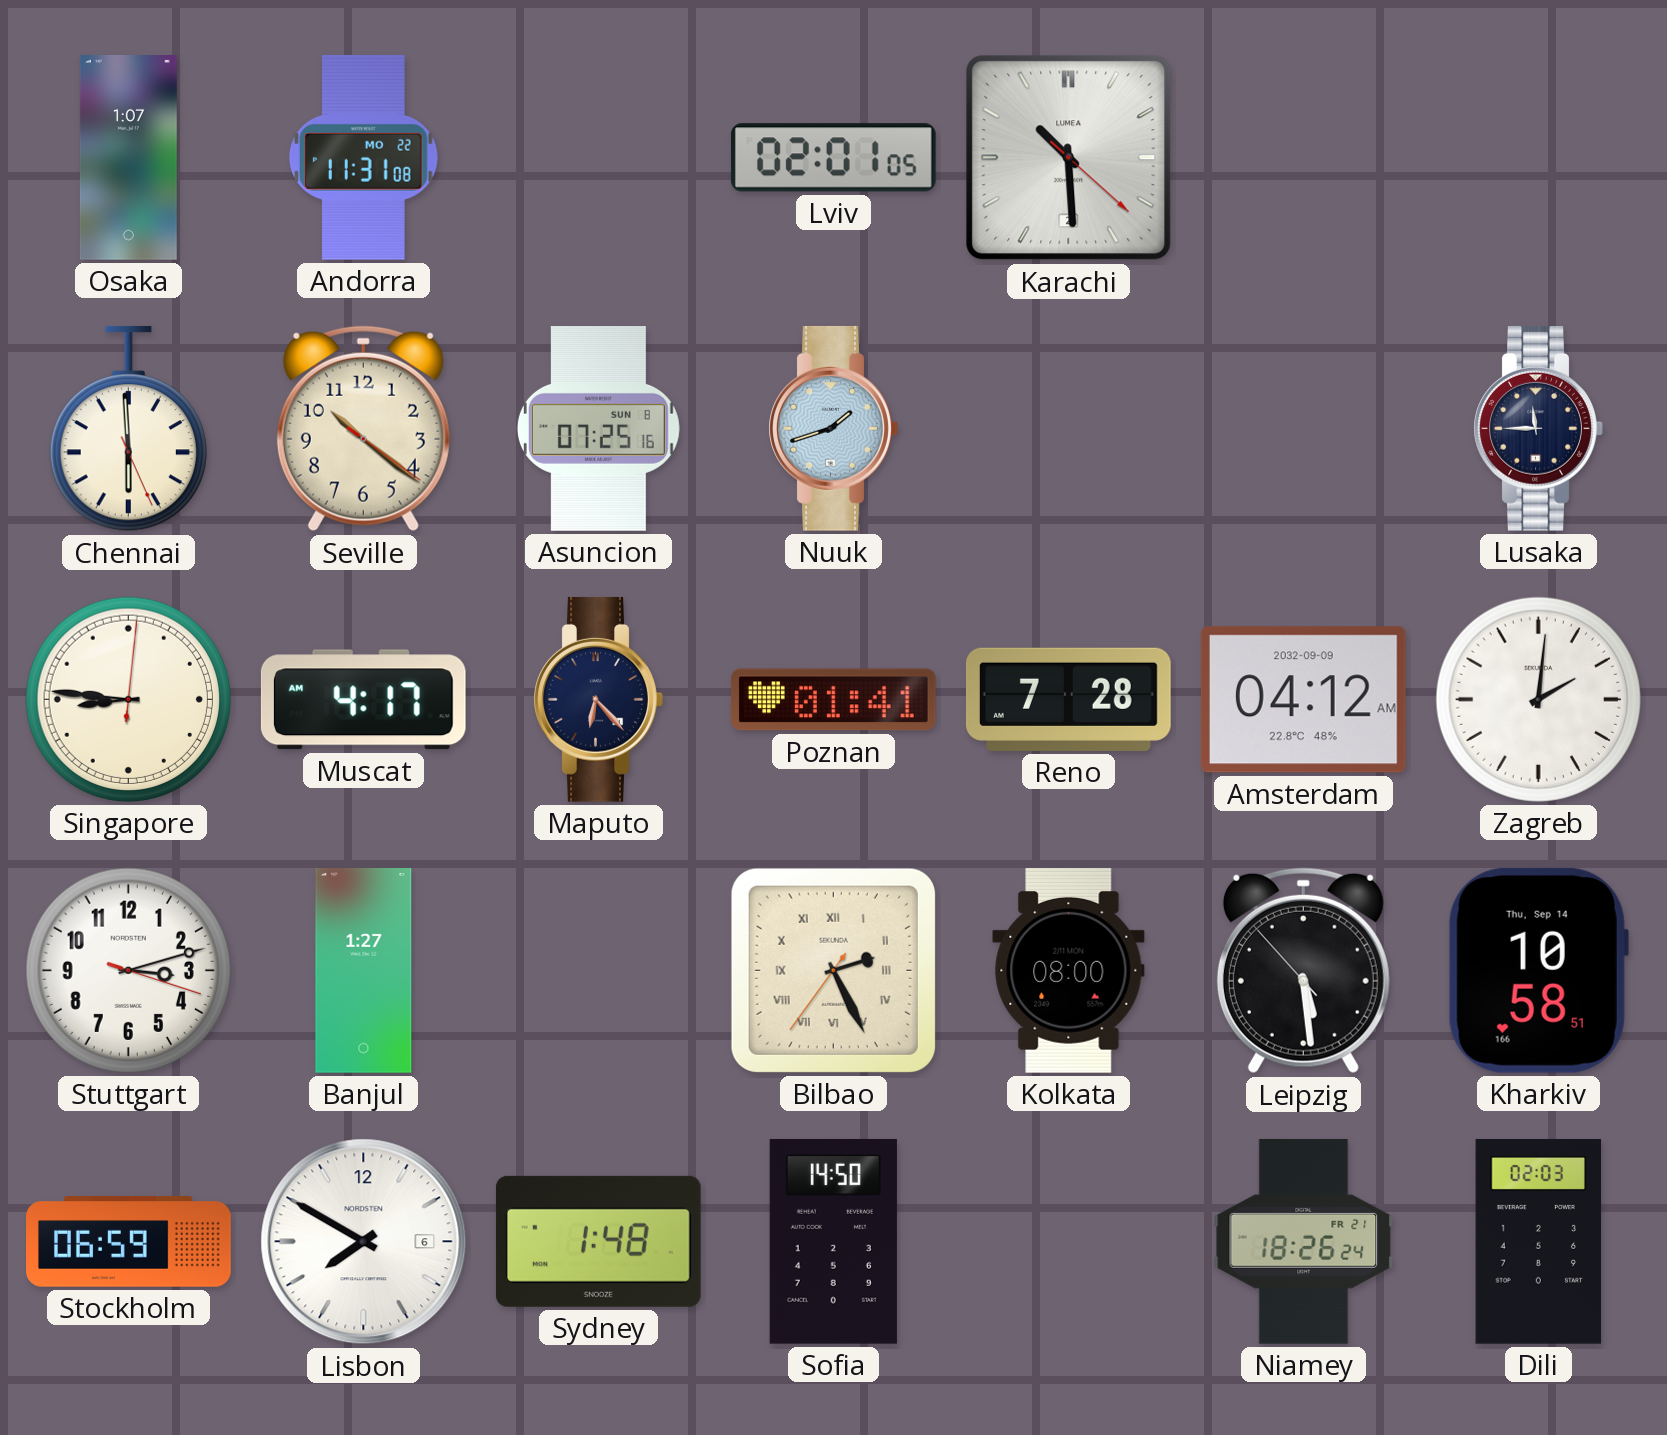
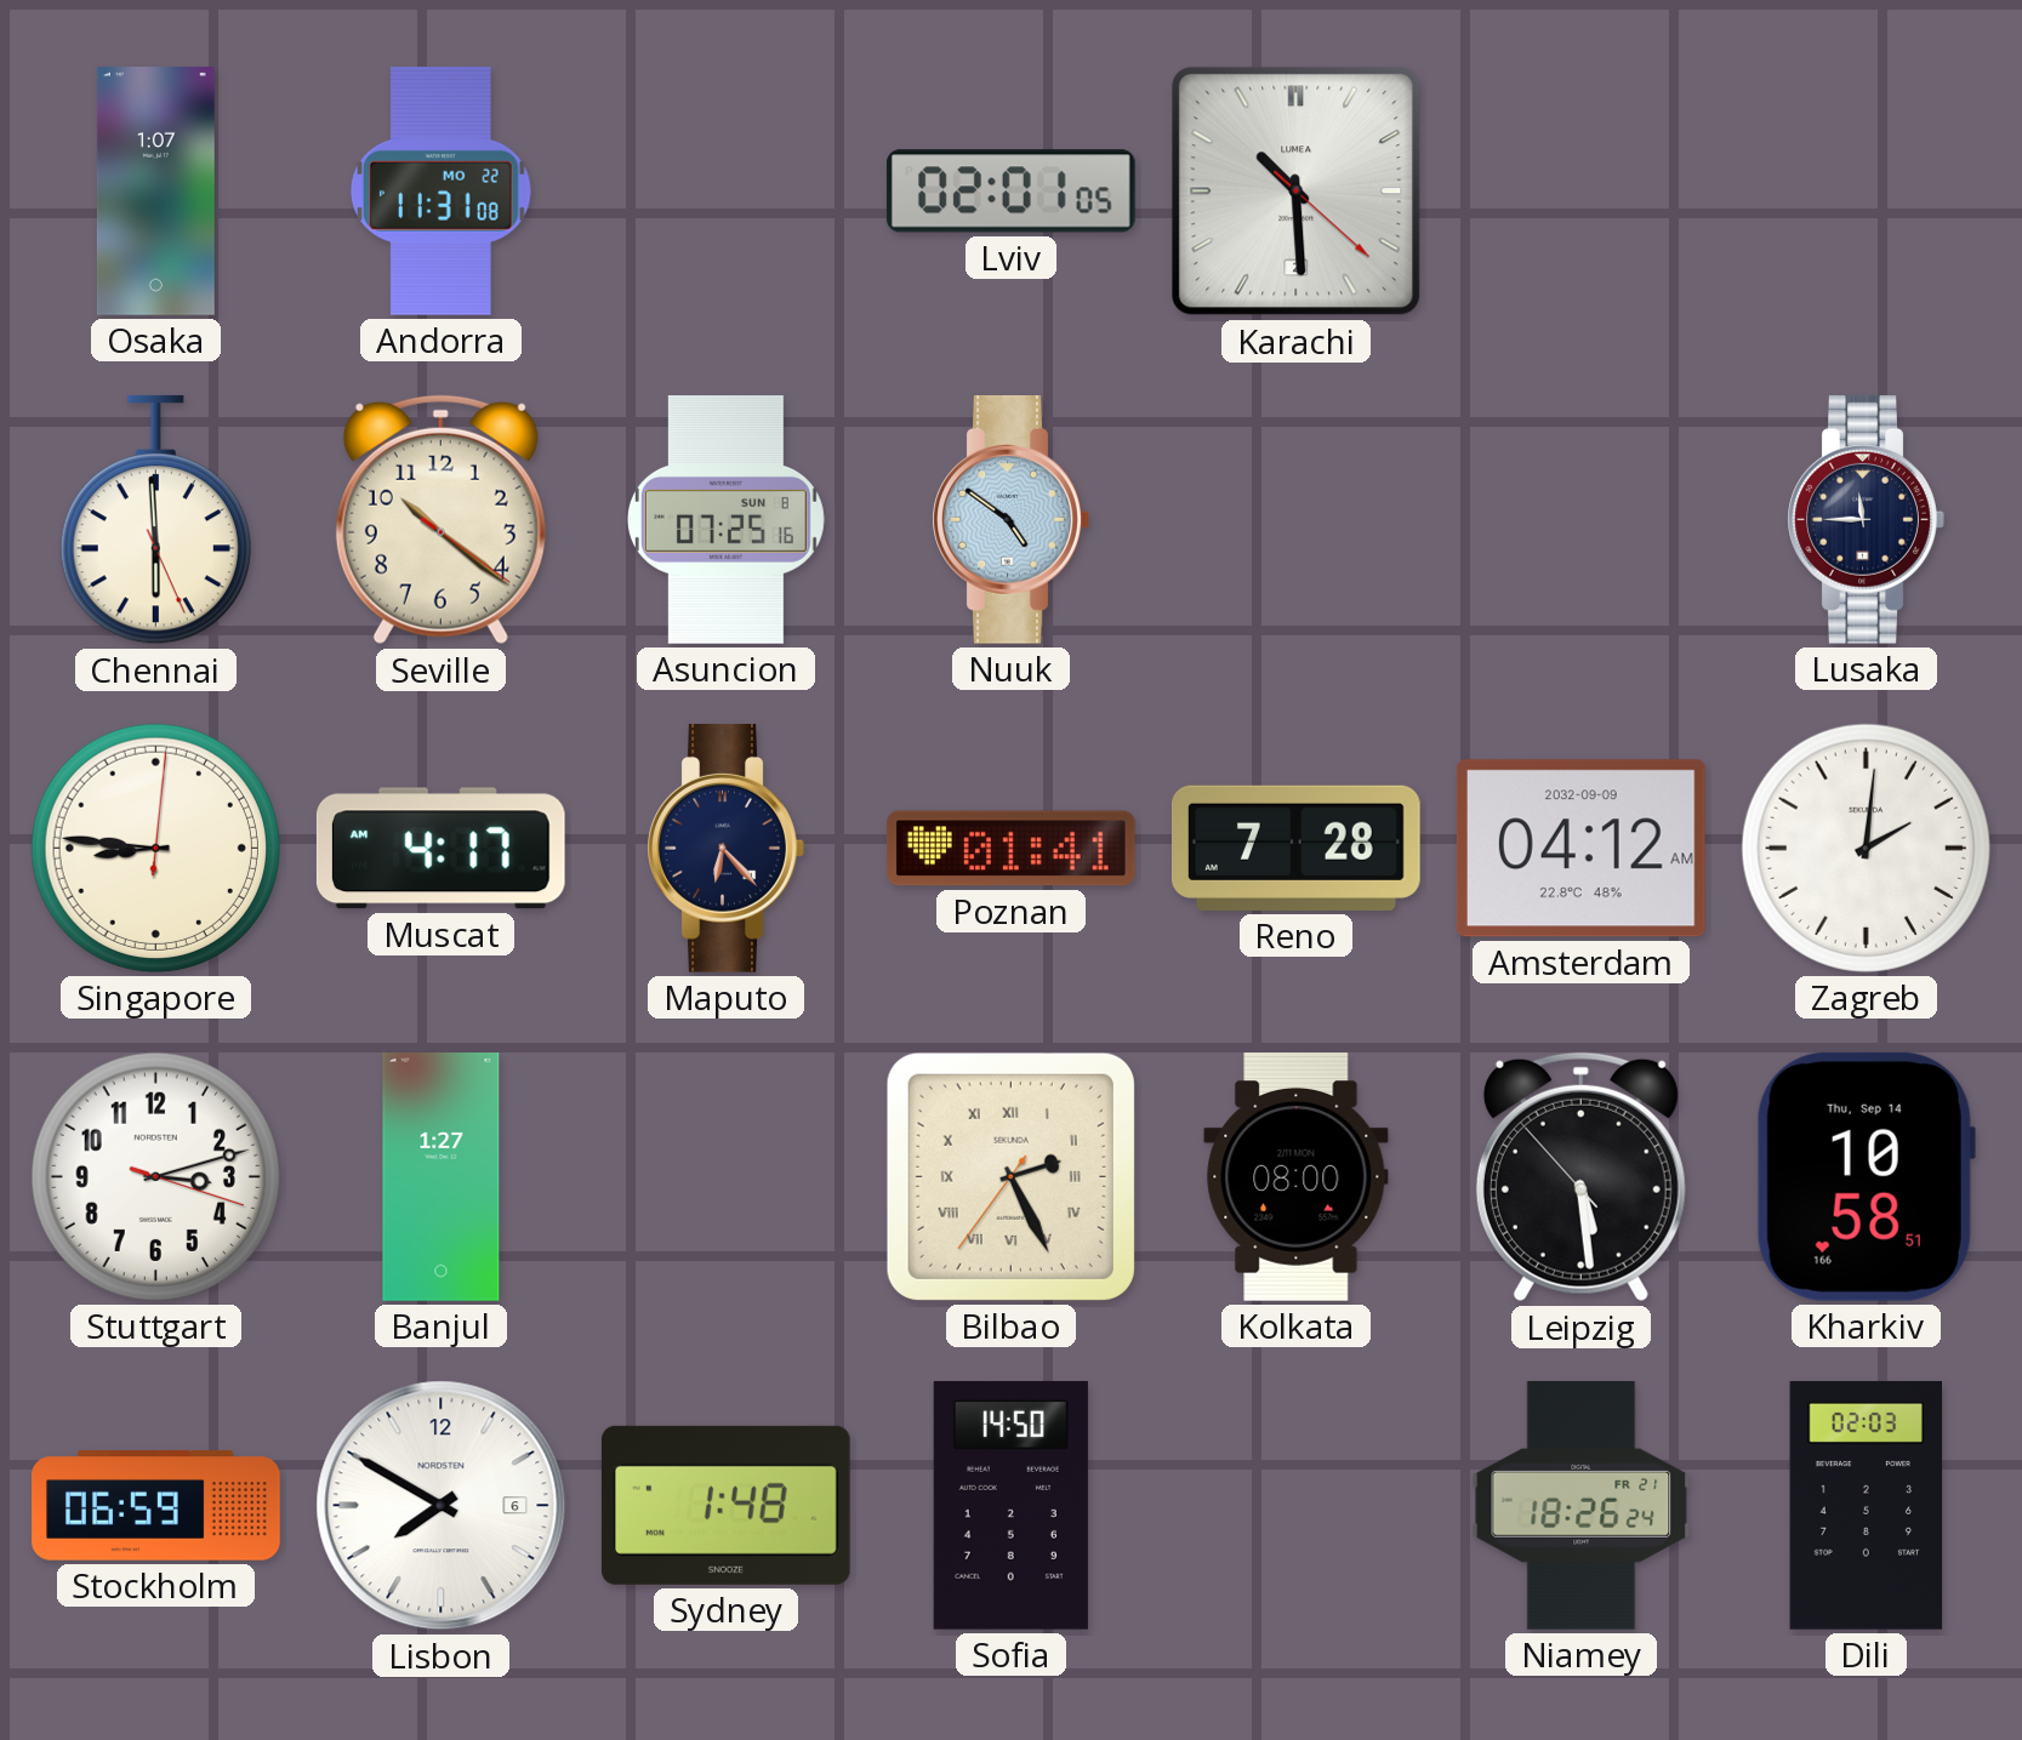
Nuuk: 1:42 -> 4:51
